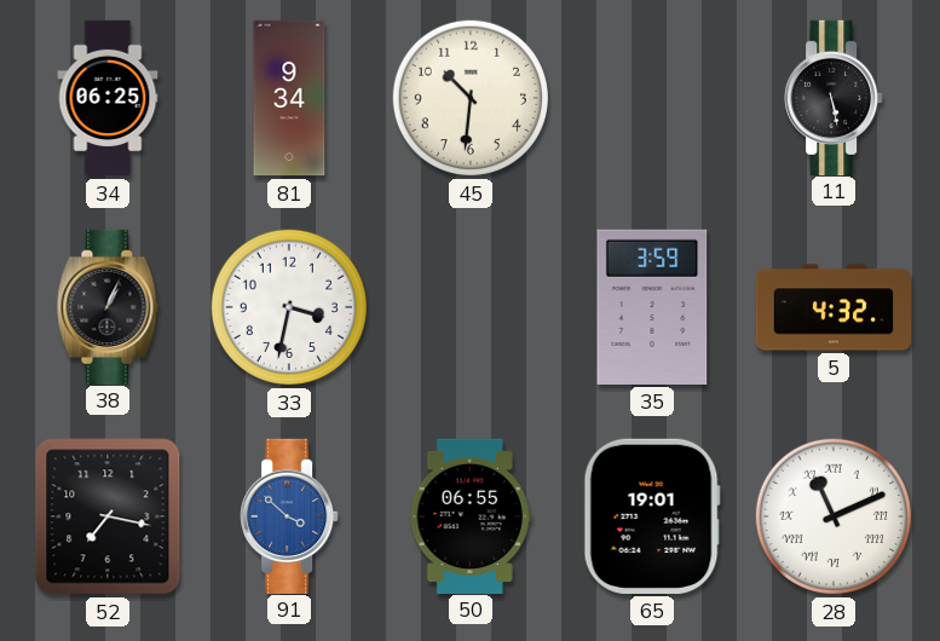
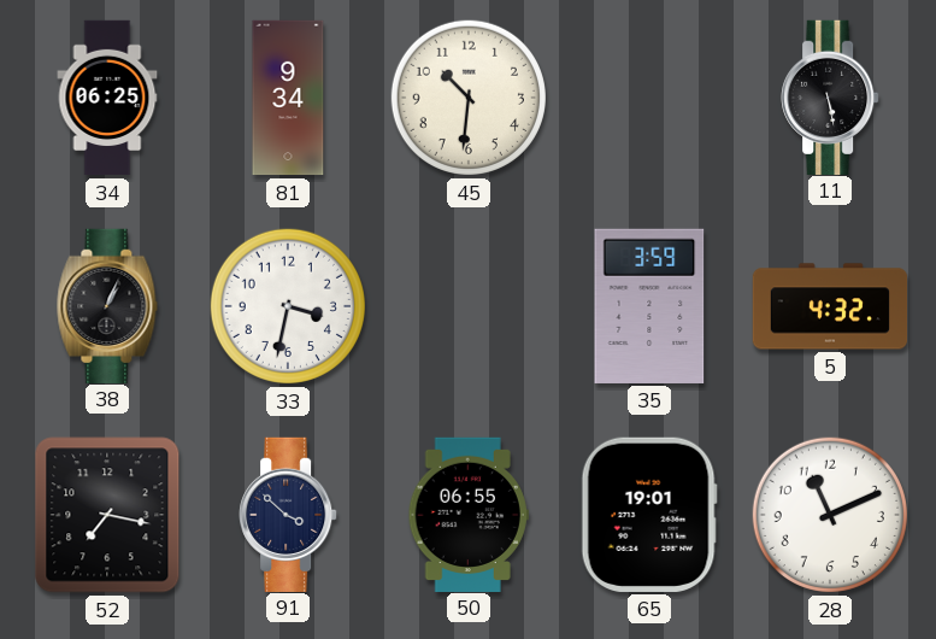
91 dial: blue -> navy
28 numerals: Roman -> Arabic
